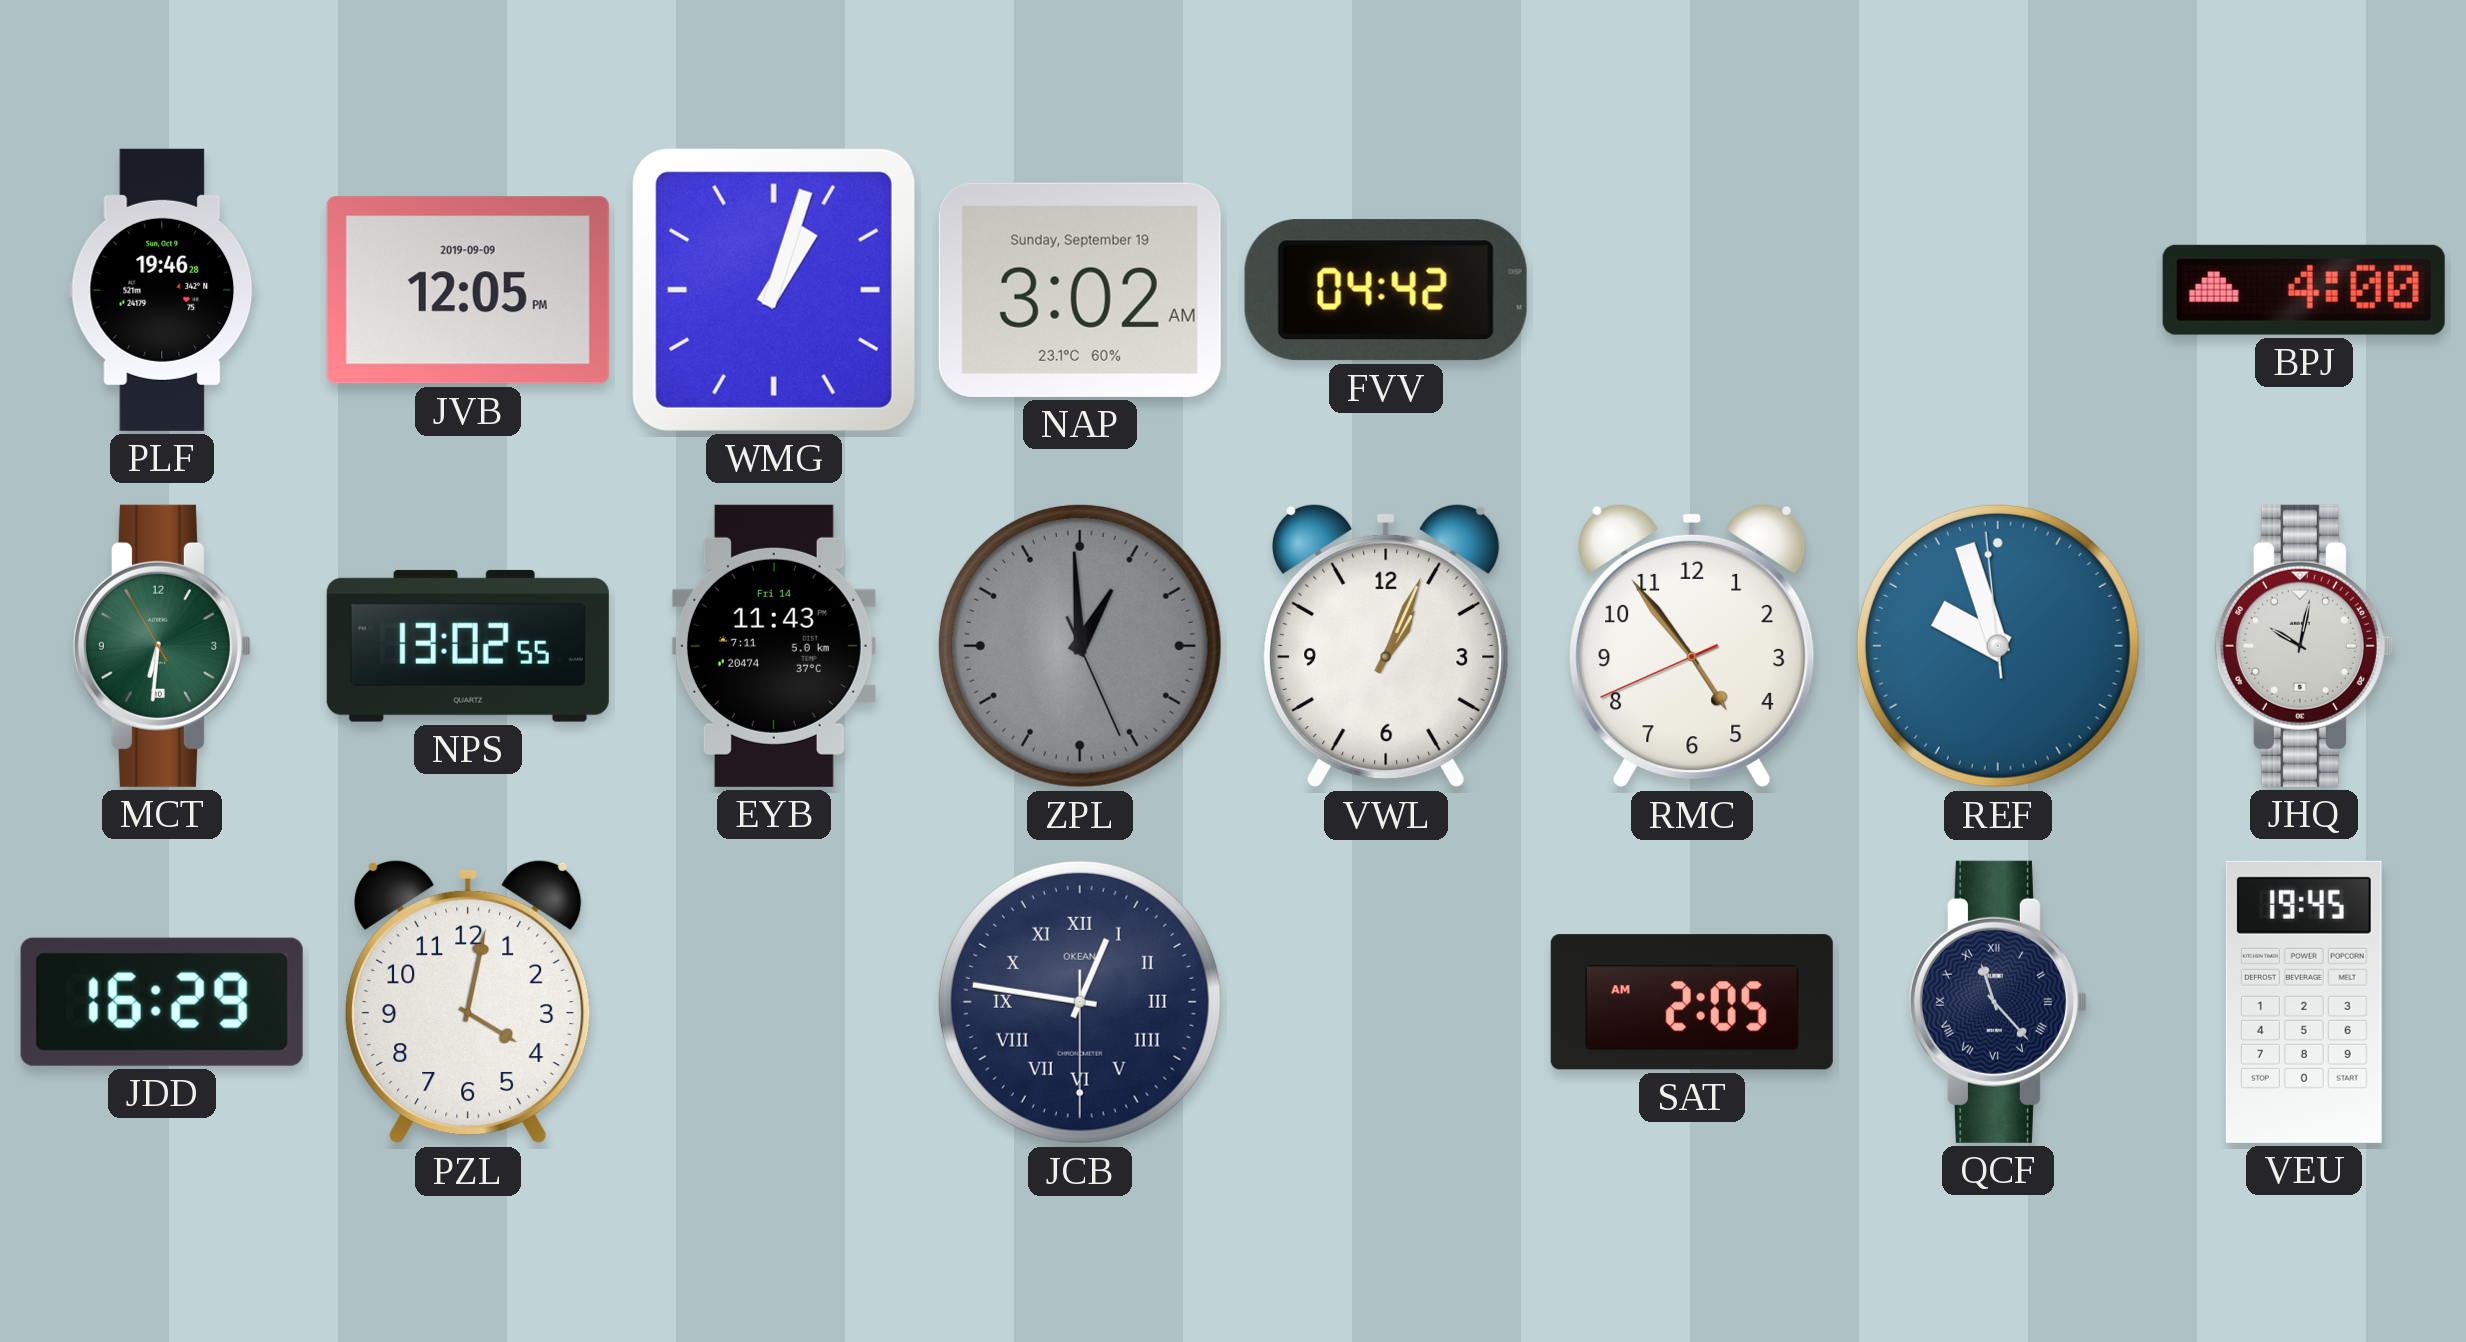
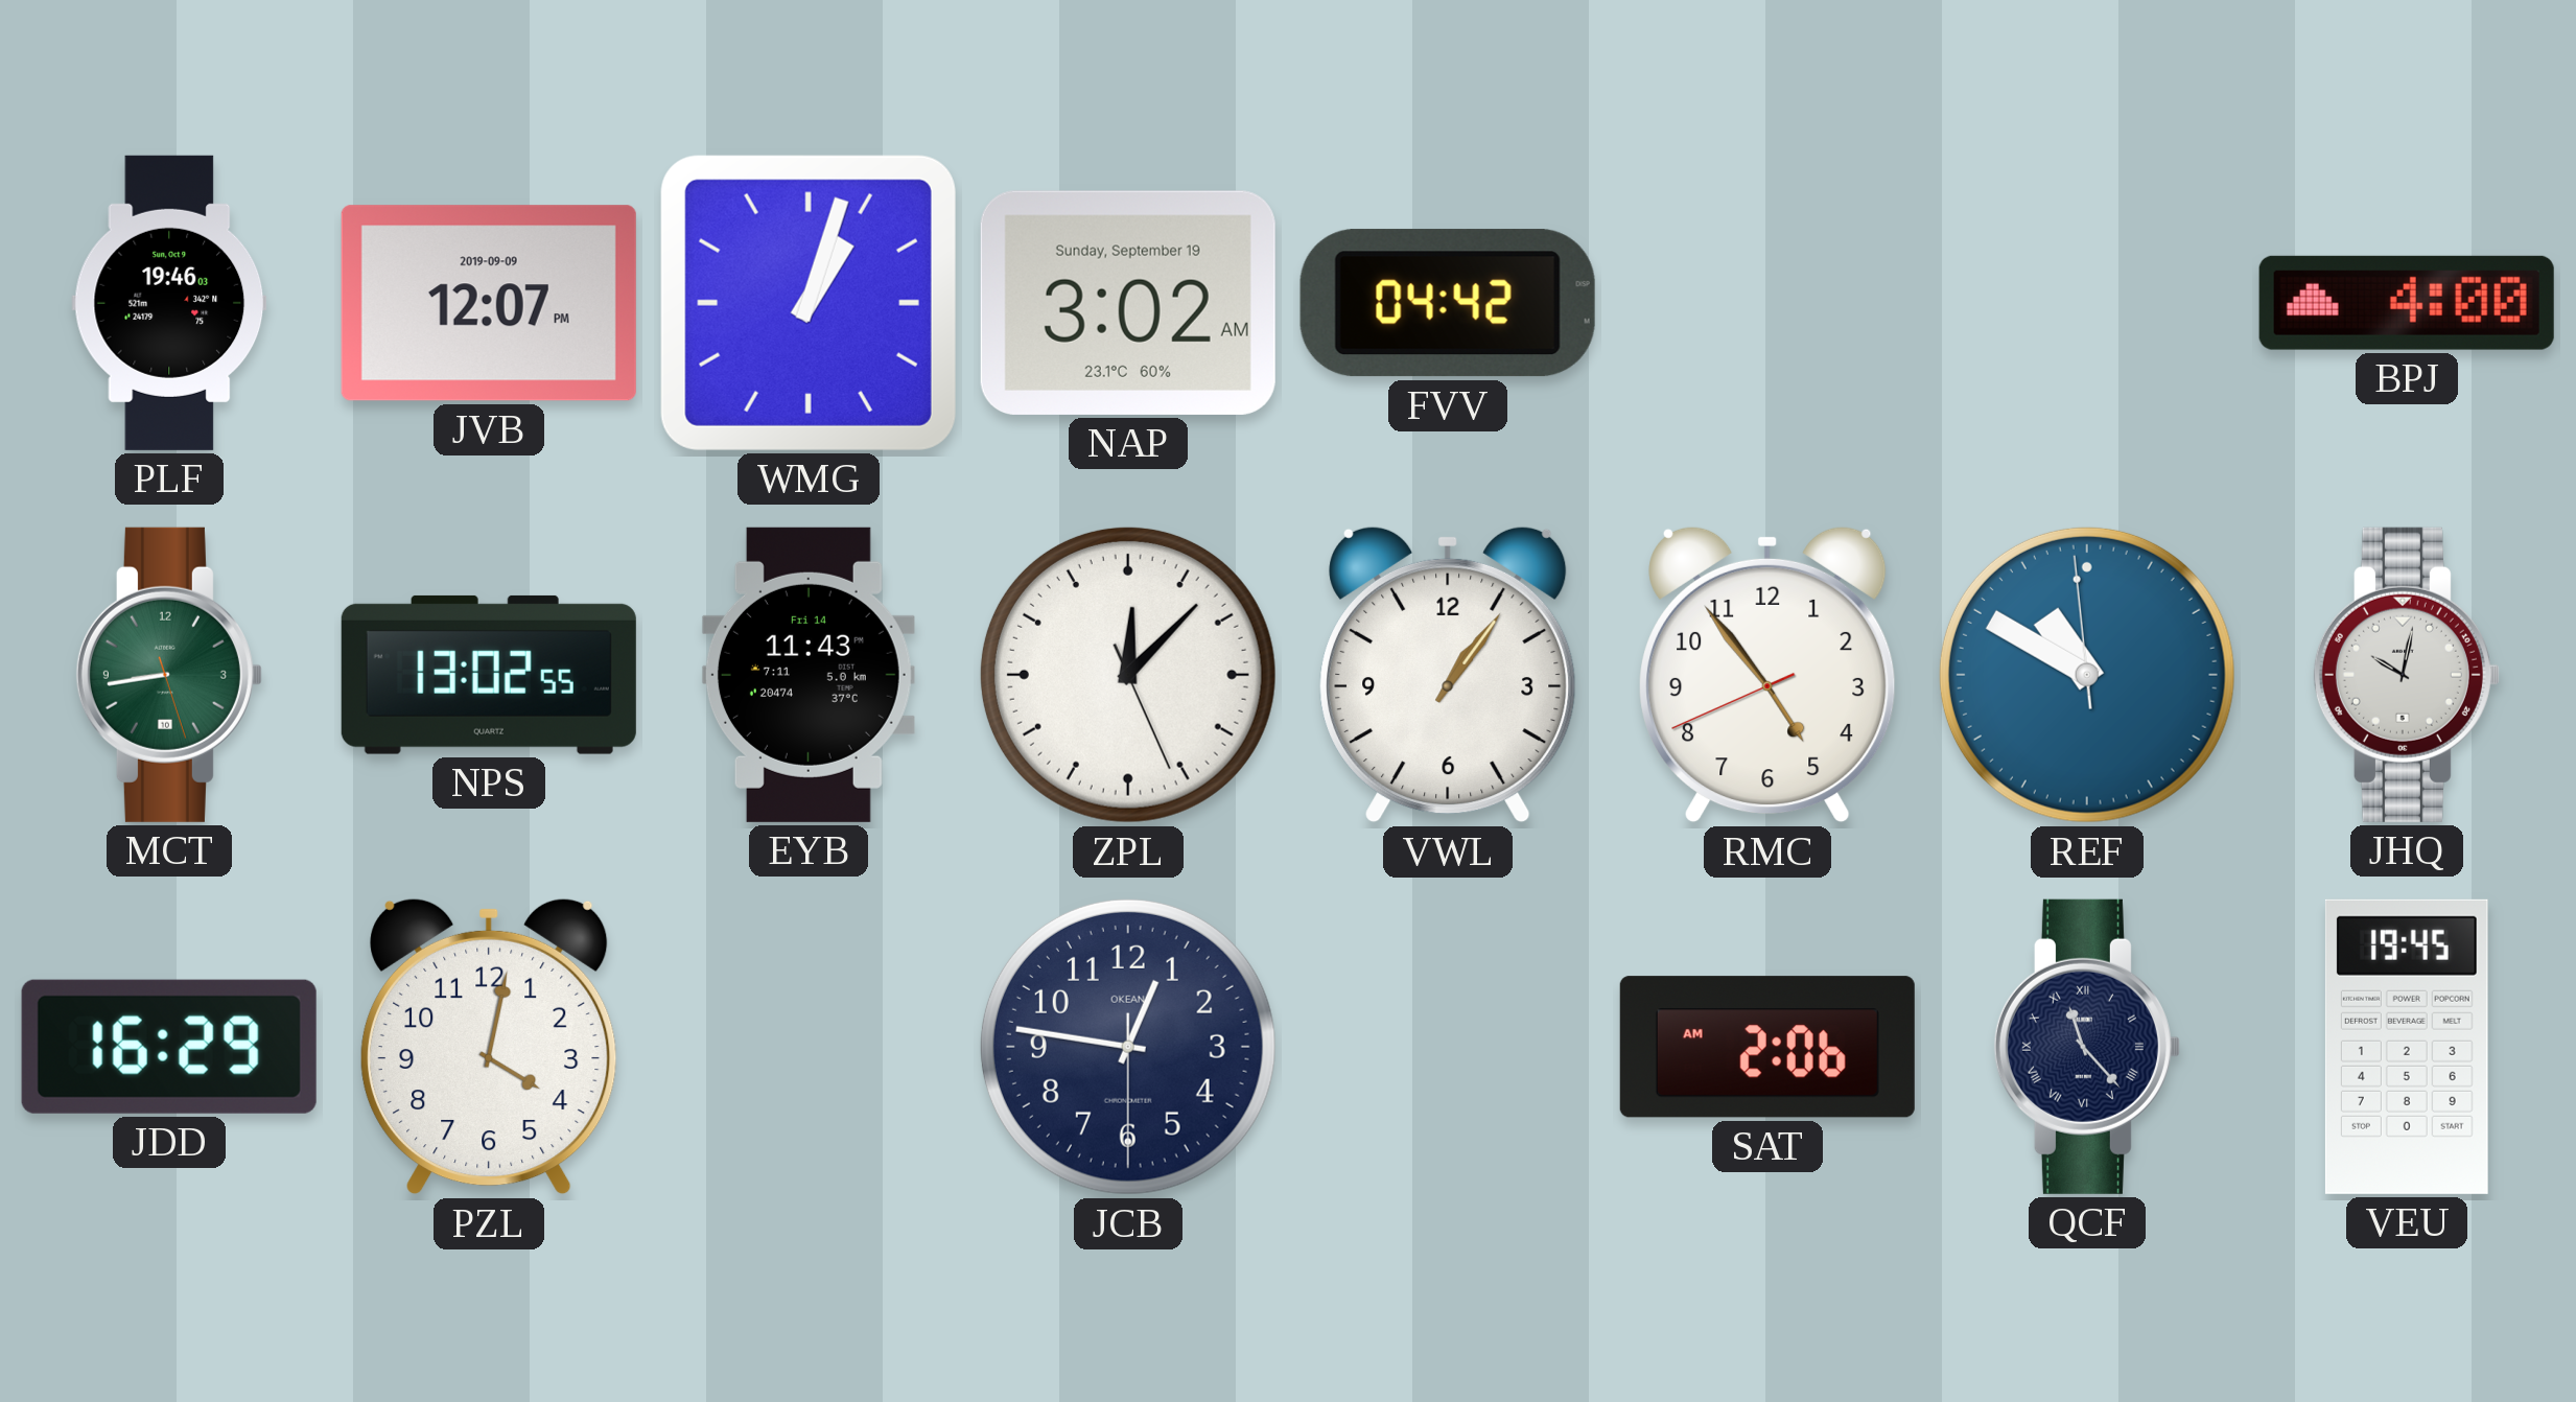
PLF: 19:46:28 -> 19:46:03
JVB: 12:05 -> 12:07
MCT: 6:30 -> 8:43
ZPL: 12:59 -> 12:07
ZPL dial: grey -> white
VWL: 1:04 -> 1:06
REF: 9:56 -> 10:49
JCB numerals: Roman -> Arabic
SAT: 2:05 -> 2:06
